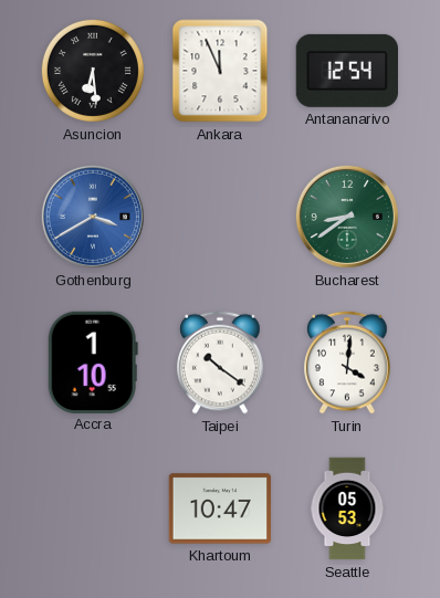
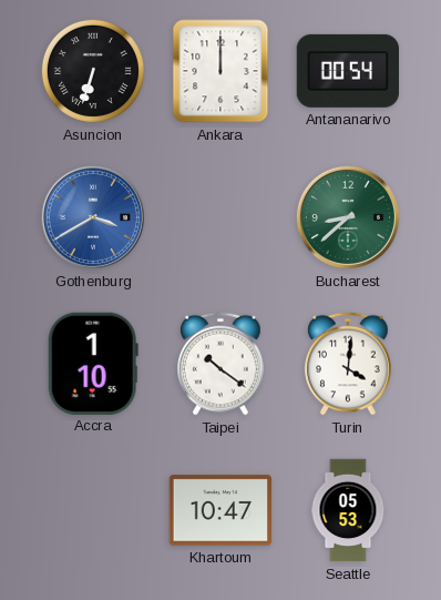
Asuncion: 6:29 -> 6:33
Ankara: 11:56 -> 12:00
Antananarivo: 12:54 -> 00:54
Bucharest: 8:39 -> 8:38
